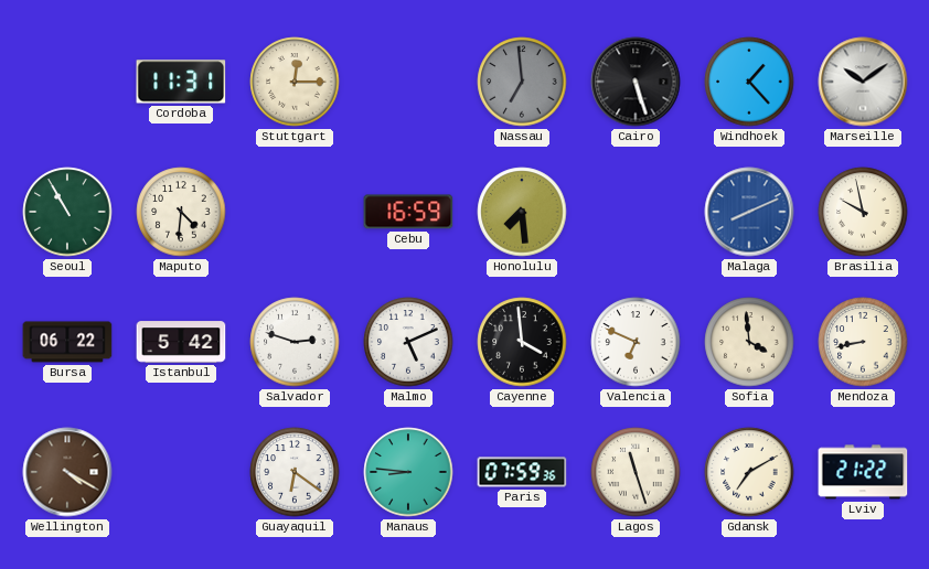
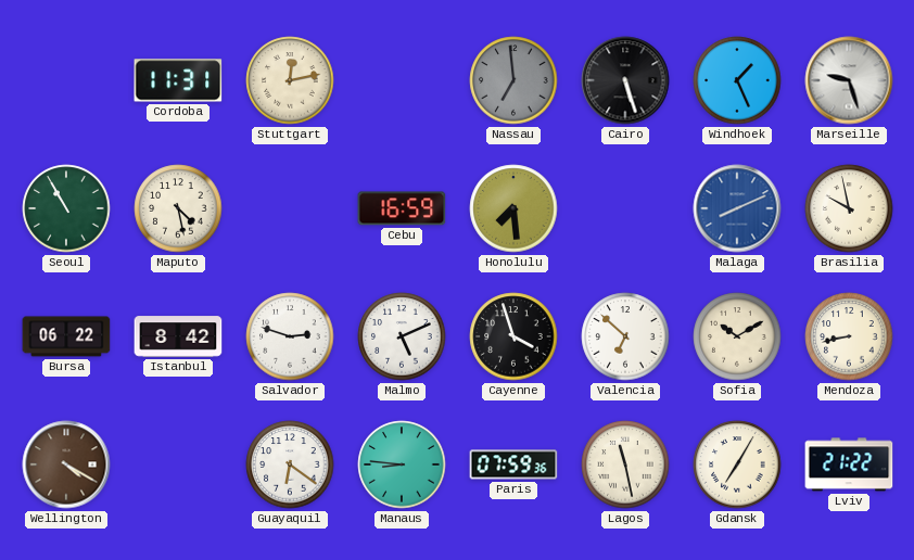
Stuttgart: 12:15 -> 12:13
Windhoek: 1:23 -> 1:26
Marseille: 10:09 -> 9:27
Maputo: 4:31 -> 4:28
Istanbul: 5:42 -> 8:42
Cayenne: 3:59 -> 3:57
Valencia: 6:49 -> 6:52
Sofia: 3:59 -> 10:10
Lagos: 11:27 -> 11:28
Gdansk: 7:10 -> 7:05
